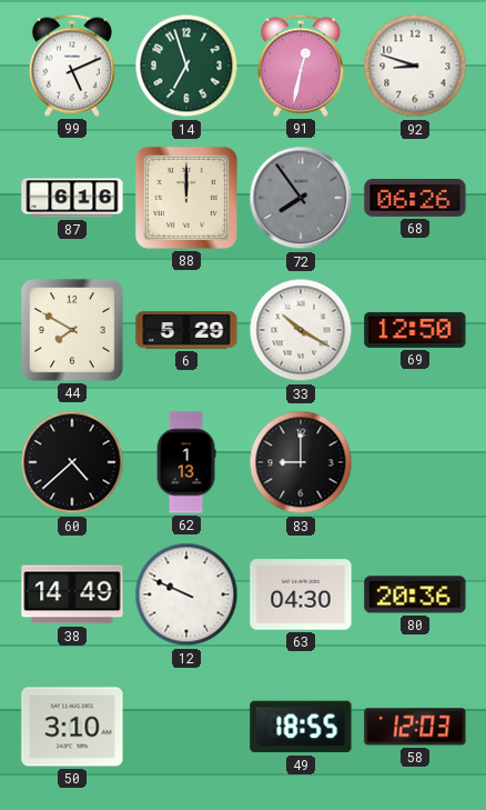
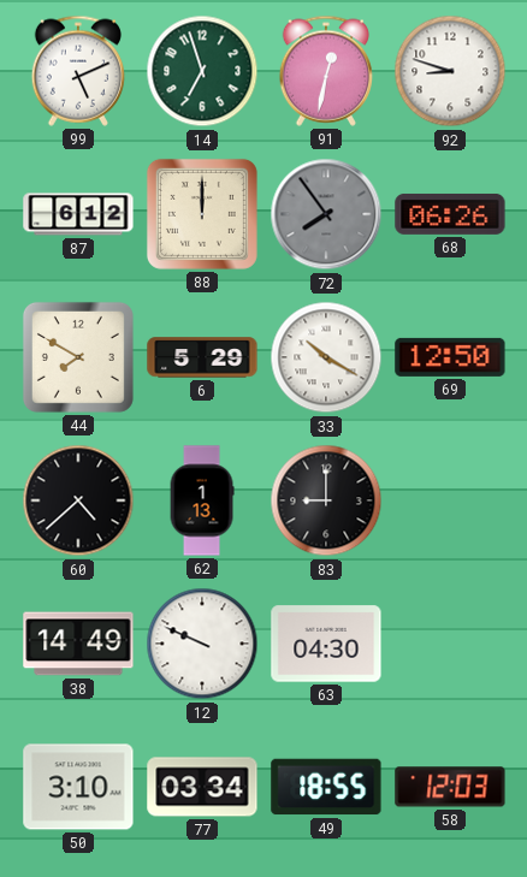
87: 6:16 -> 6:12
80: 20:36 -> none
77: none -> 03:34
